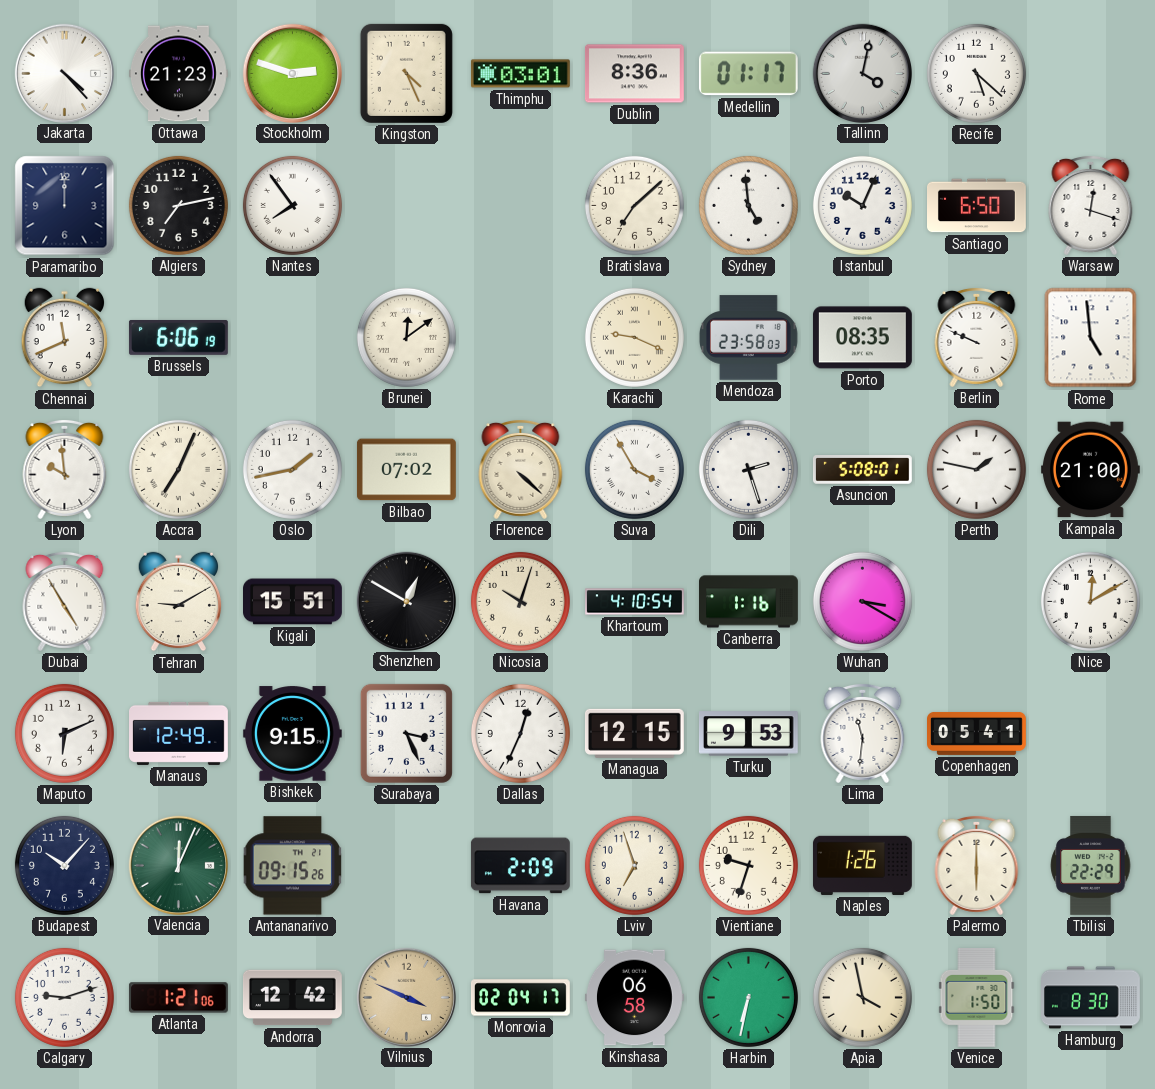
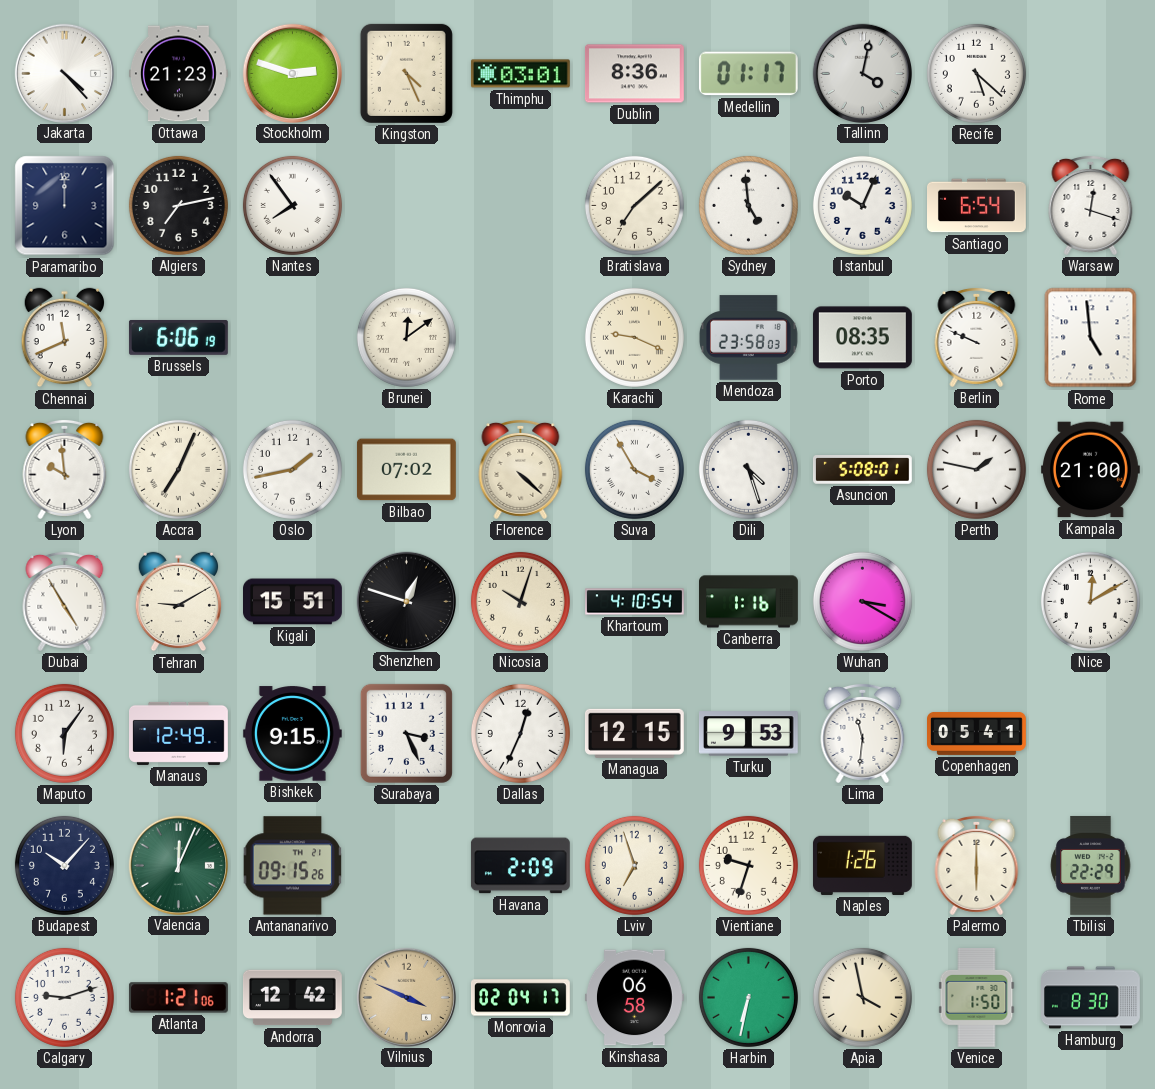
Santiago: 6:50 -> 6:54
Dili: 2:27 -> 4:27
Shenzhen: 12:50 -> 12:48
Maputo: 6:11 -> 6:06
